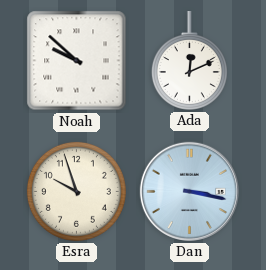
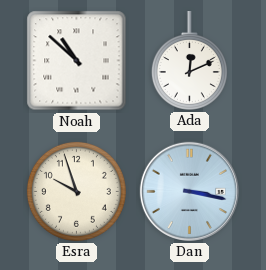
Noah: 9:52 -> 10:52
